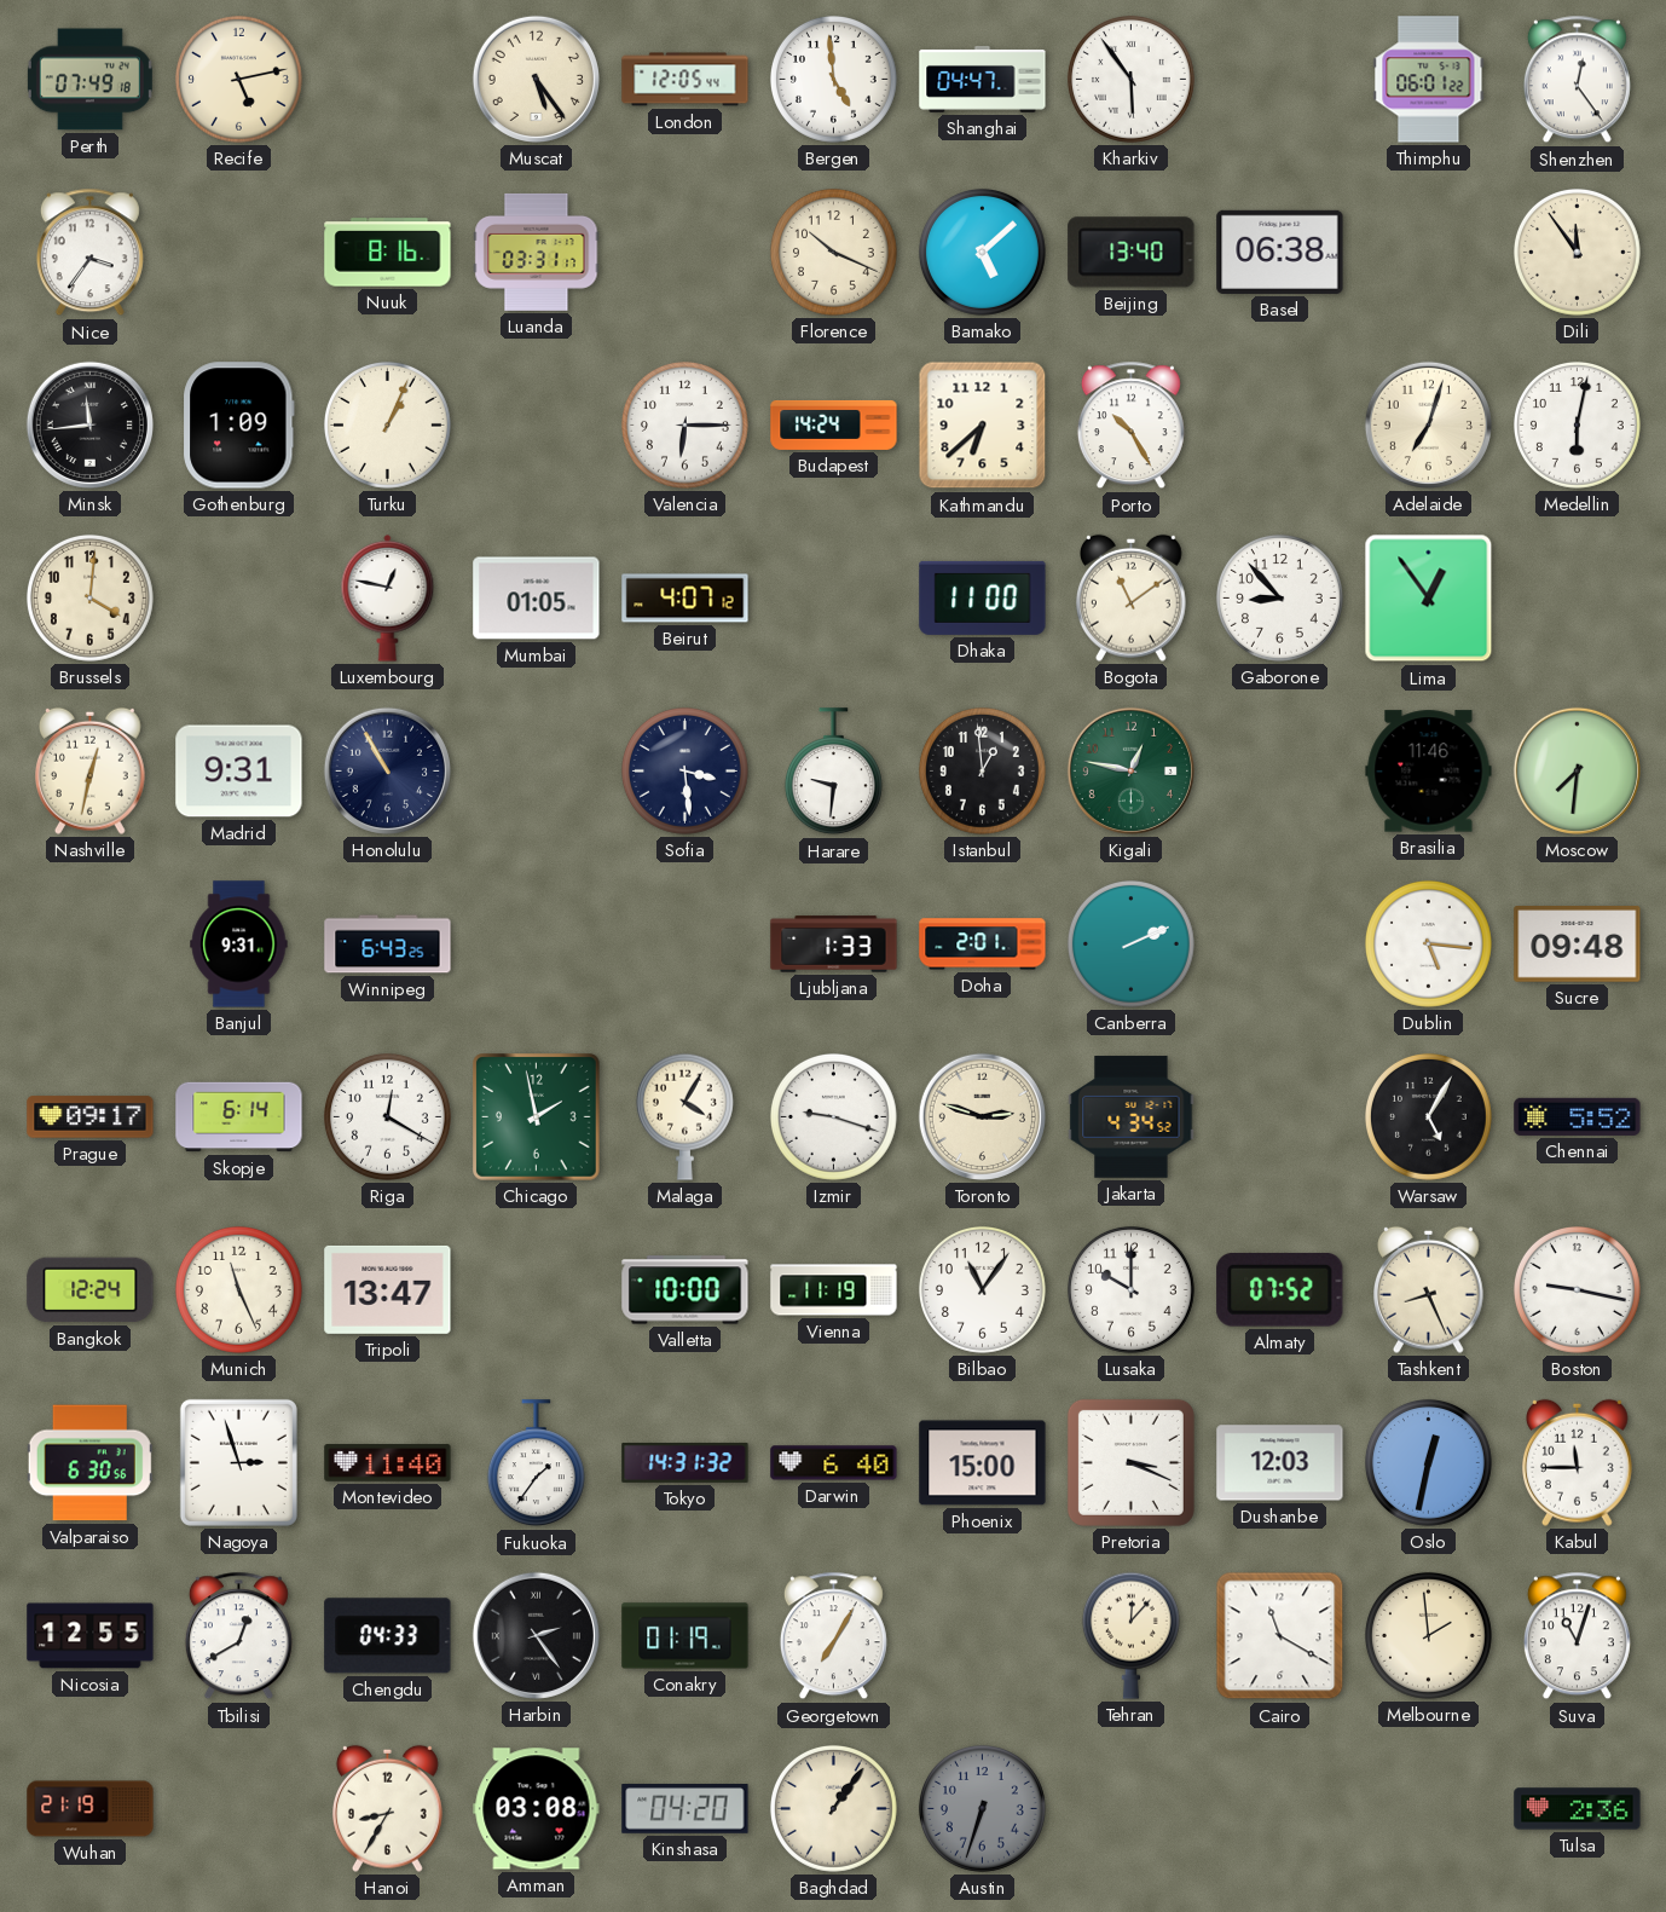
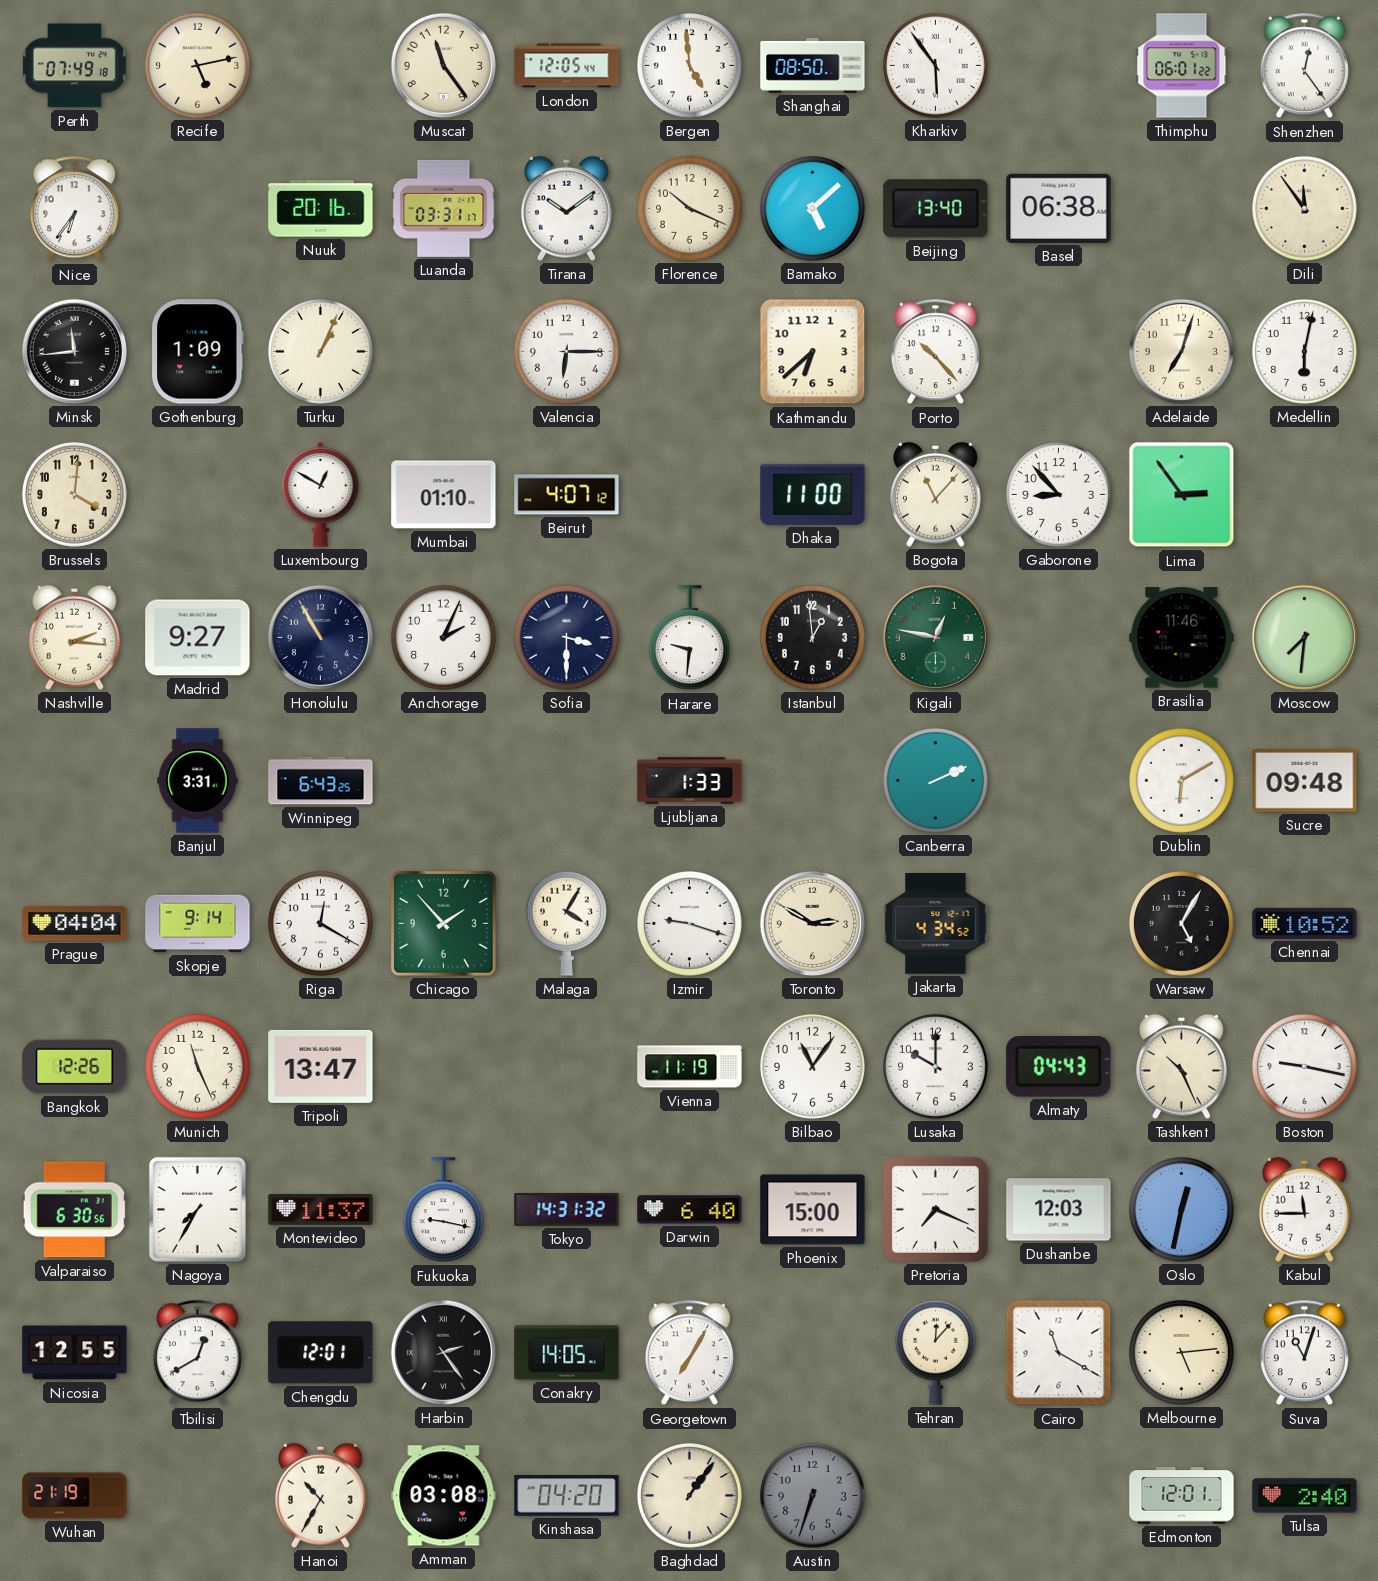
Muscat: 5:24 -> 11:24
Shanghai: 04:47 -> 08:50
Nice: 3:36 -> 6:36
Nuuk: 8:16 -> 20:16
Tirana: none -> 10:09
Budapest: 14:24 -> none
Porto: 10:25 -> 10:23
Luxembourg: 12:47 -> 12:50
Mumbai: 01:05 -> 01:10
Bogota: 11:09 -> 11:07
Lima: 12:54 -> 2:54
Nashville: 12:32 -> 2:16
Madrid: 9:31 -> 9:27
Anchorage: none -> 2:04
Sofia: 3:29 -> 3:30
Banjul: 9:31 -> 3:31
Doha: 2:01 -> none
Dublin: 5:16 -> 6:10
Prague: 09:17 -> 04:04
Skopje: 6:14 -> 9:14
Chicago: 1:58 -> 1:53
Toronto: 2:48 -> 2:50
Chennai: 5:52 -> 10:52
Bangkok: 12:24 -> 12:26
Valletta: 10:00 -> none
Almaty: 07:52 -> 04:43
Tashkent: 8:26 -> 10:26
Nagoya: 2:57 -> 7:35
Montevideo: 11:40 -> 11:37
Fukuoka: 1:36 -> 9:17
Pretoria: 3:19 -> 7:19
Chengdu: 04:33 -> 12:01
Conakry: 01:19 -> 14:05
Melbourne: 1:59 -> 5:14
Hanoi: 8:35 -> 10:35
Edmonton: none -> 12:01
Tulsa: 2:36 -> 2:40
